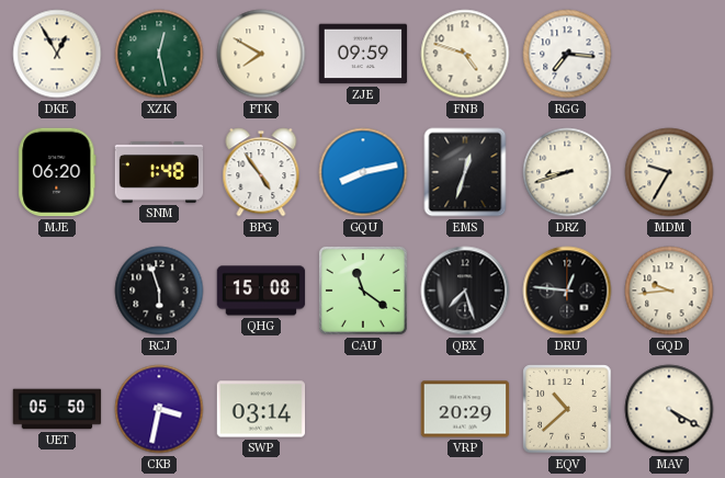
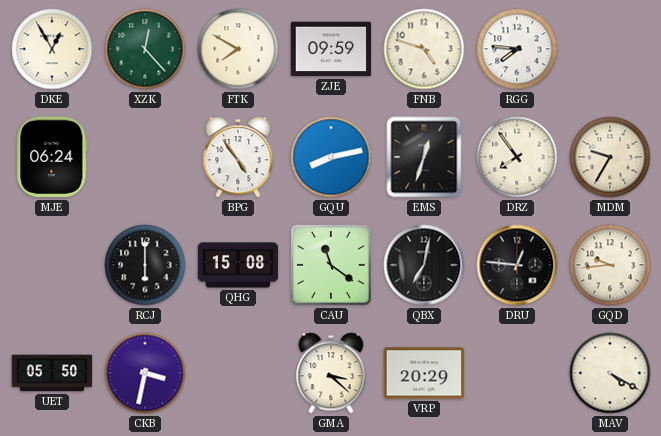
XZK: 12:28 -> 12:23
RGG: 7:16 -> 7:46
MJE: 06:20 -> 06:24
SNM: 1:48 -> none
DRZ: 8:42 -> 7:54
RCJ: 5:57 -> 6:00
QBX: 7:27 -> 7:02
SWP: 03:14 -> none
GMA: none -> 3:22
EQV: 10:38 -> none
